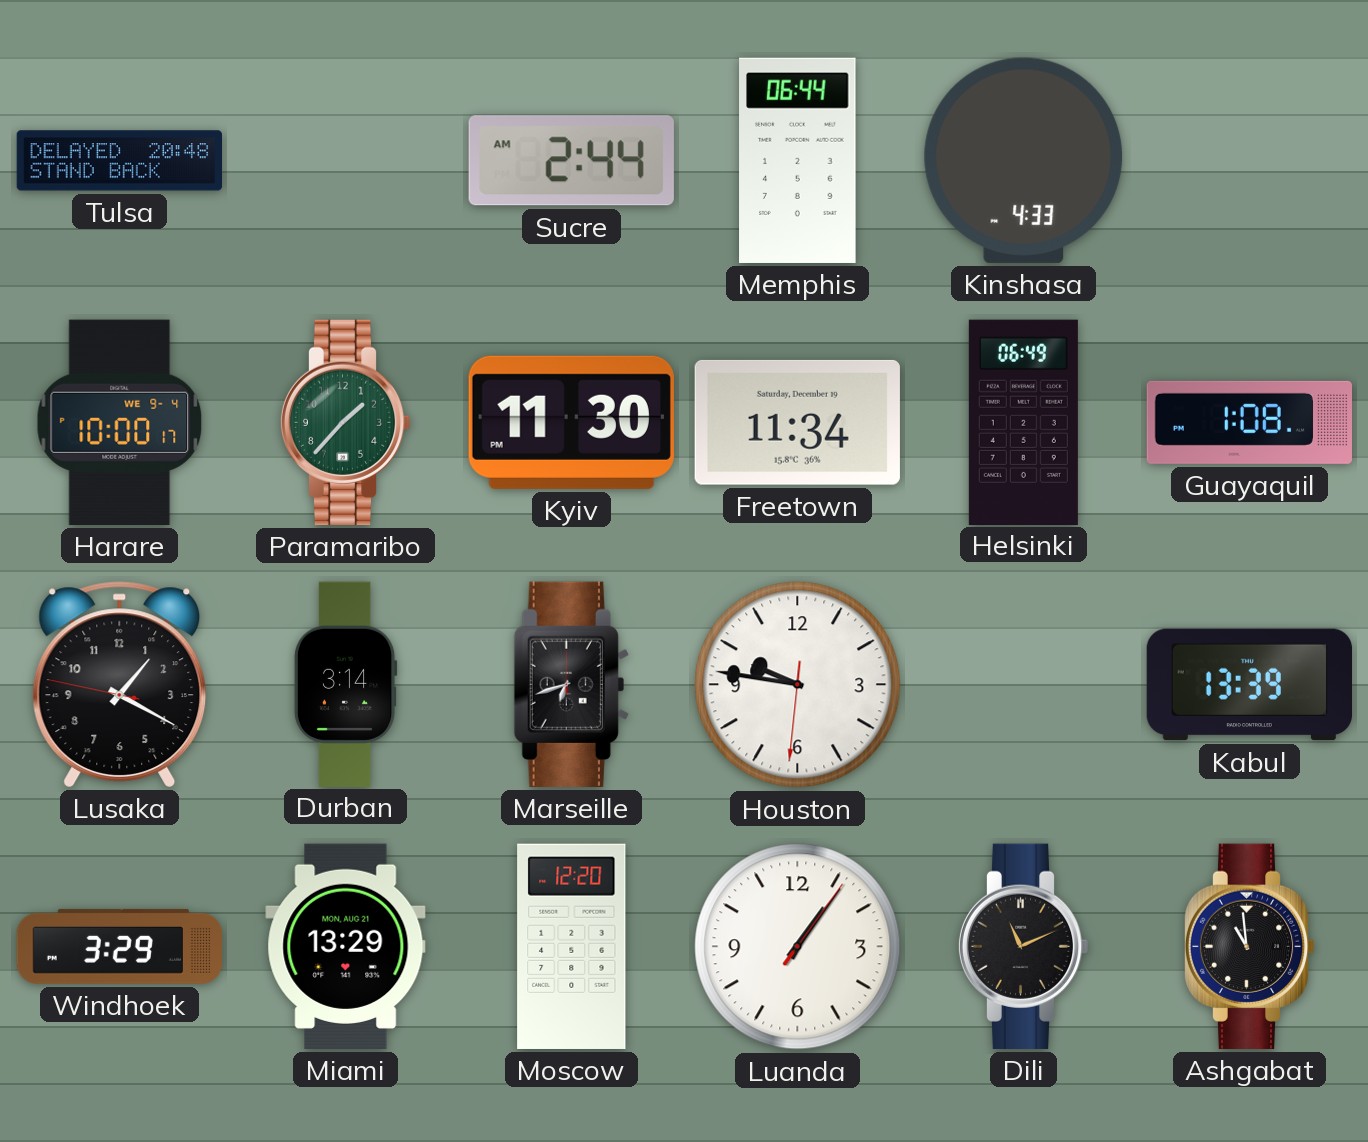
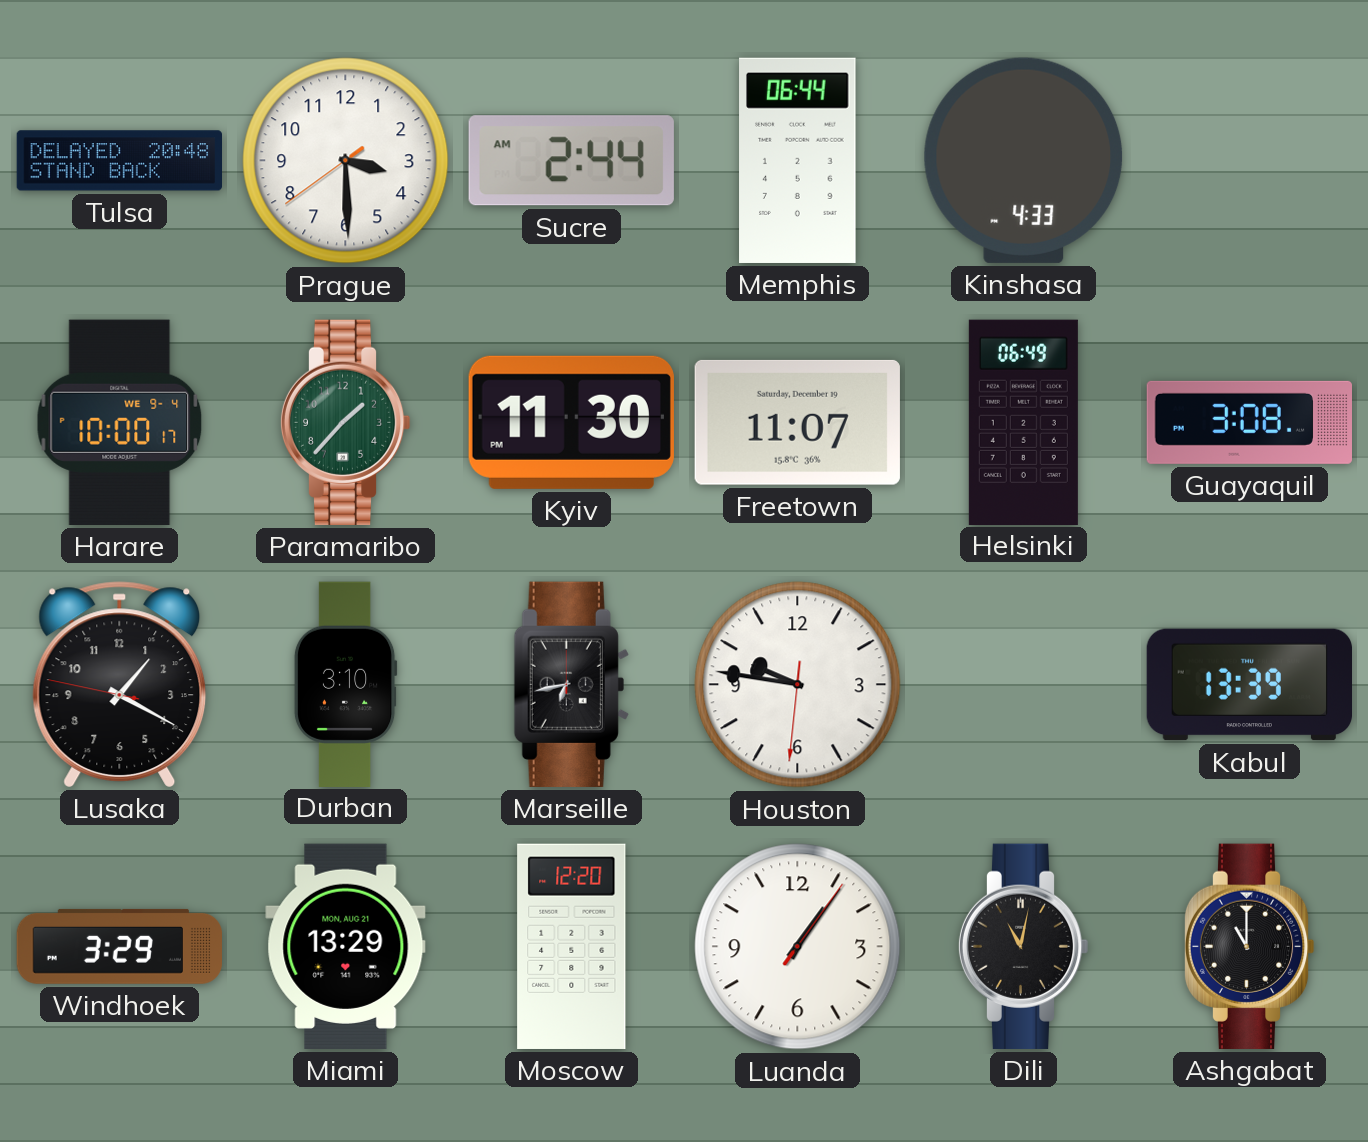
Prague: none -> 3:29
Freetown: 11:34 -> 11:07
Guayaquil: 1:08 -> 3:08
Durban: 3:14 -> 3:10
Marseille: 6:42 -> 6:43
Dili: 11:11 -> 11:02
Ashgabat: 10:59 -> 11:00
